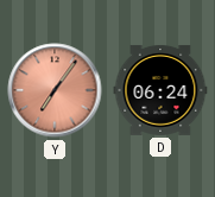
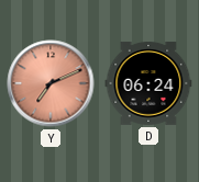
Y: 7:06 -> 7:11
